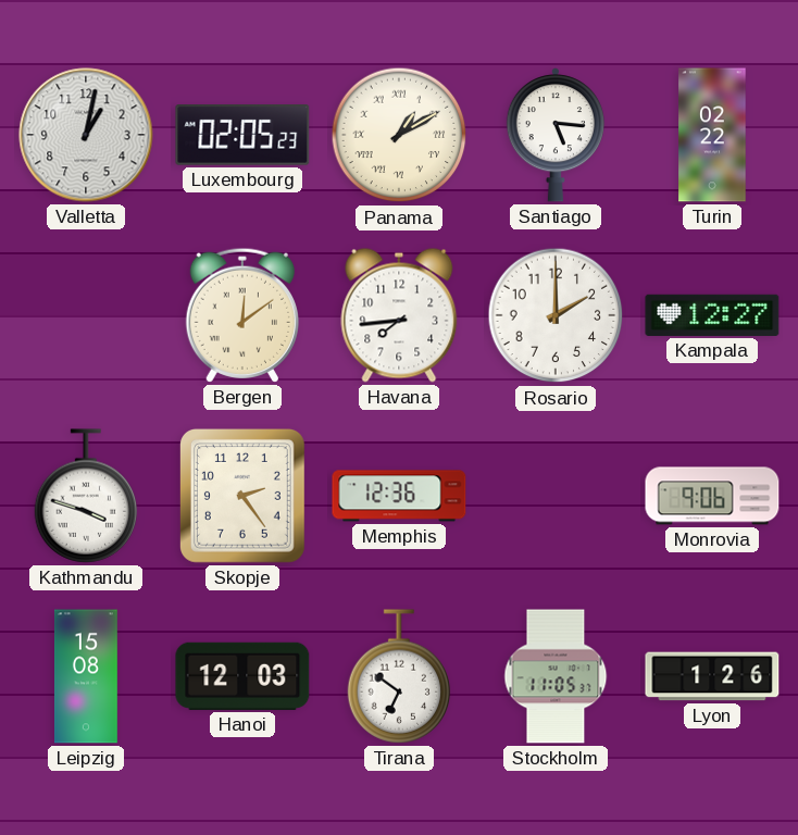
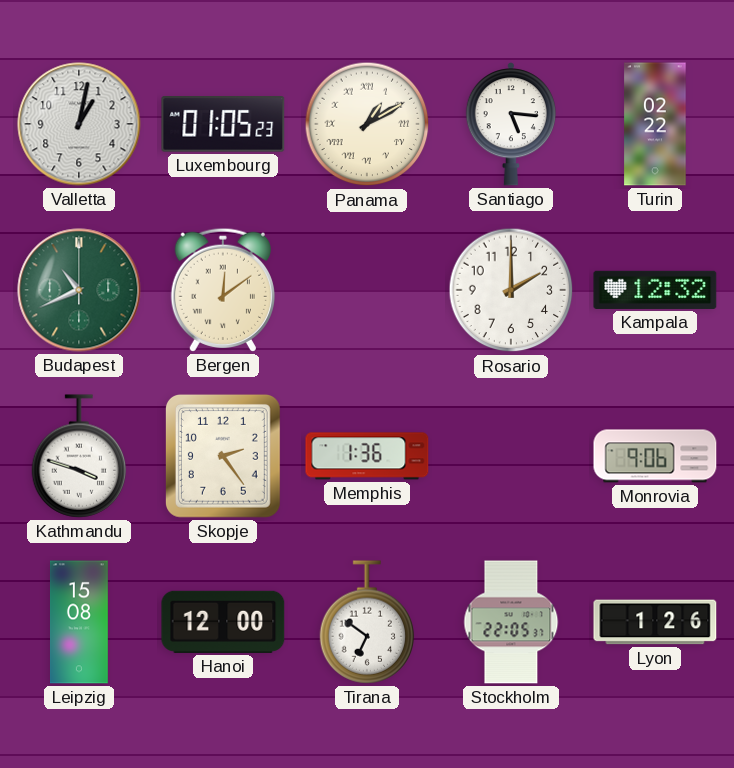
Luxembourg: 02:05 -> 01:05
Budapest: none -> 10:41
Havana: 7:44 -> none
Kampala: 12:27 -> 12:32
Memphis: 12:36 -> 1:36
Hanoi: 12:03 -> 12:00
Stockholm: 11:05 -> 22:05
